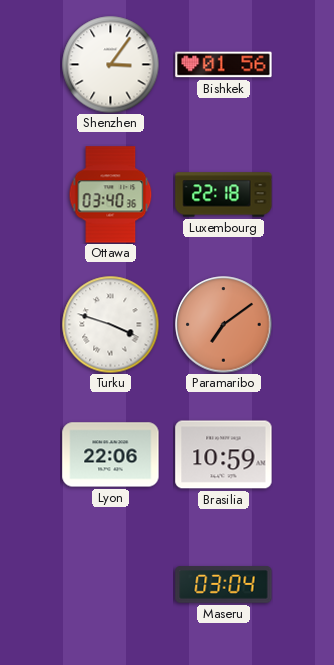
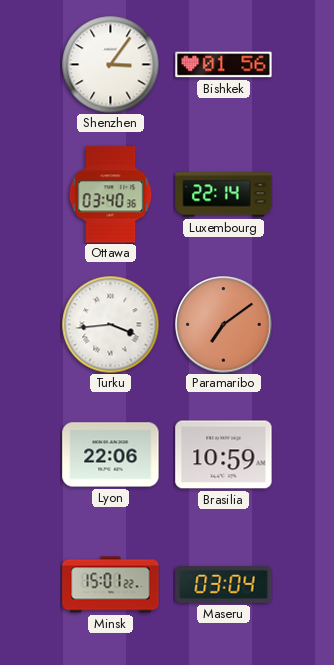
Luxembourg: 22:18 -> 22:14
Turku: 3:48 -> 3:44
Minsk: none -> 15:01
